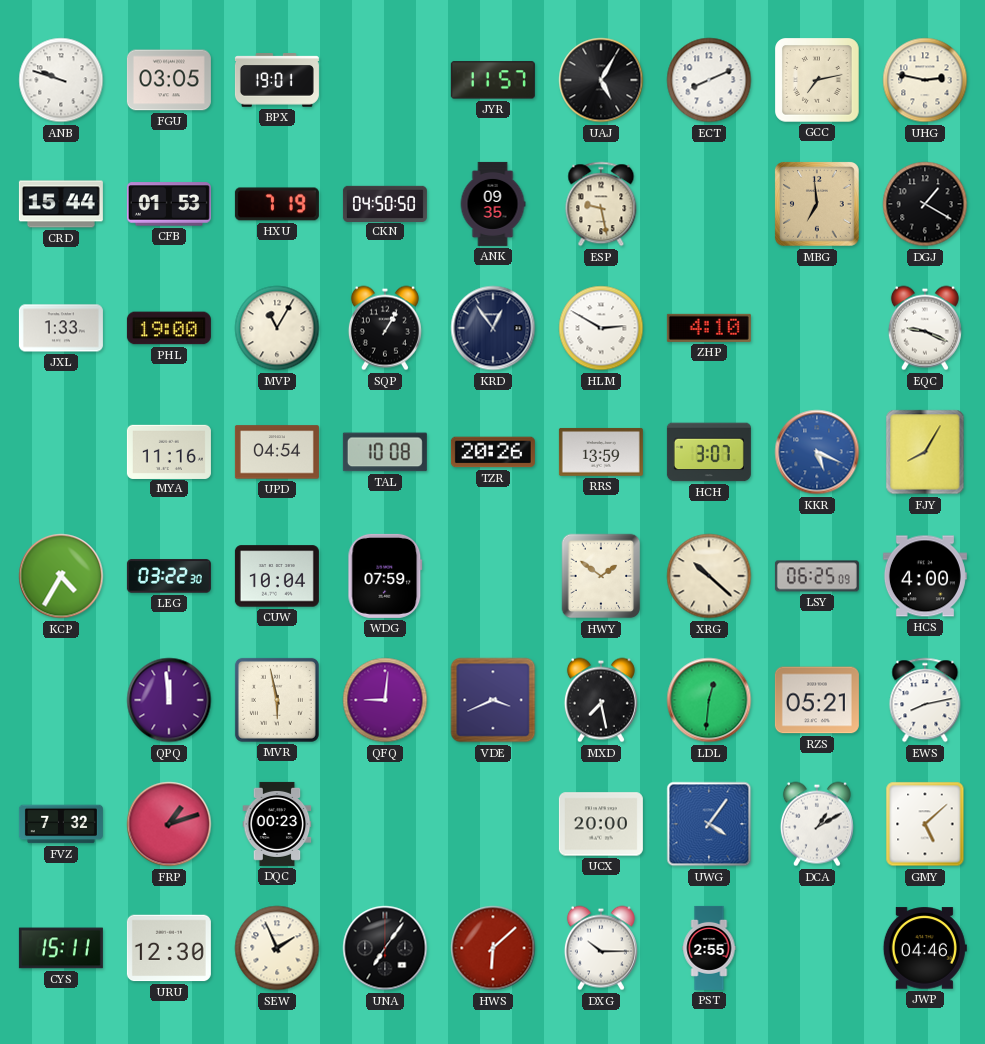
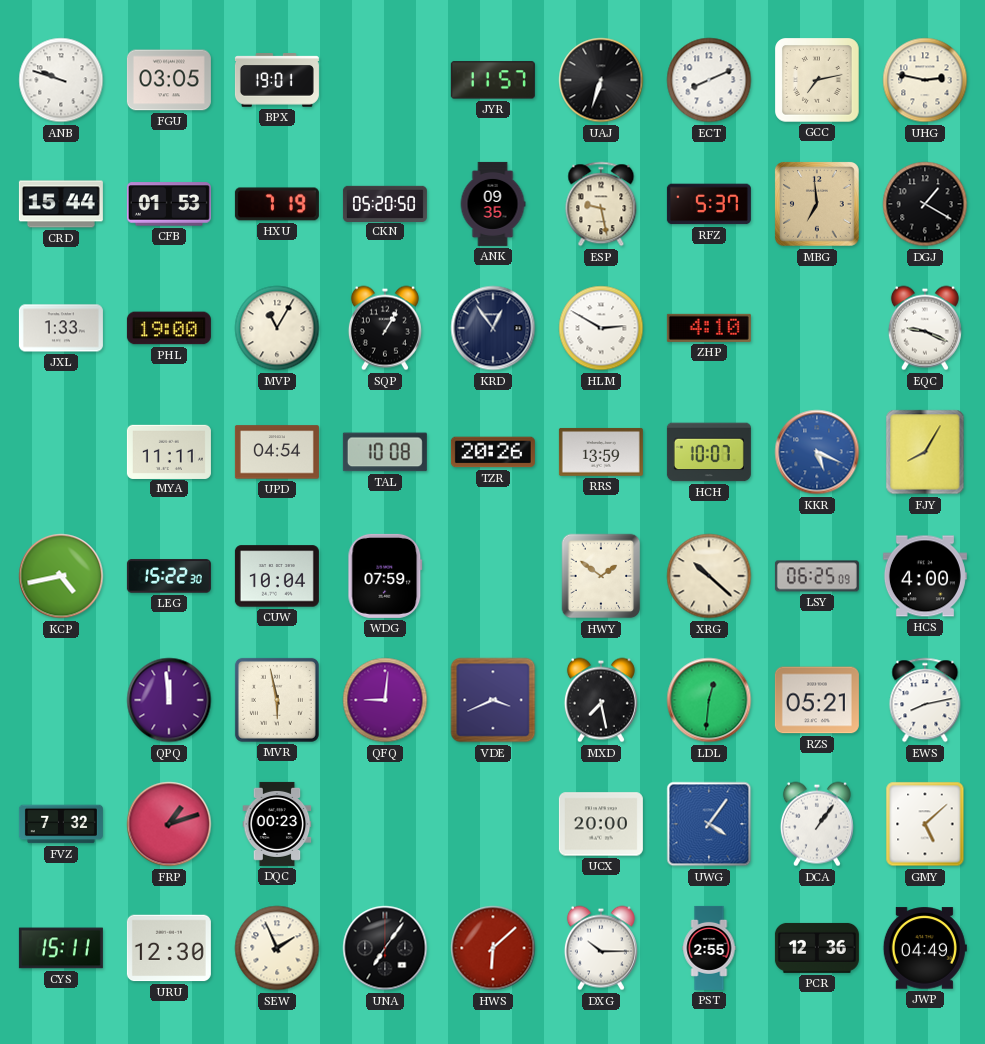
UAJ: 5:05 -> 6:33
CKN: 04:50 -> 05:20
RFZ: none -> 5:37
MYA: 11:16 -> 11:11
HCH: 3:07 -> 10:07
KCP: 4:35 -> 4:43
LEG: 03:22 -> 15:22
DCA: 1:10 -> 1:06
PCR: none -> 12:36
JWP: 04:46 -> 04:49
